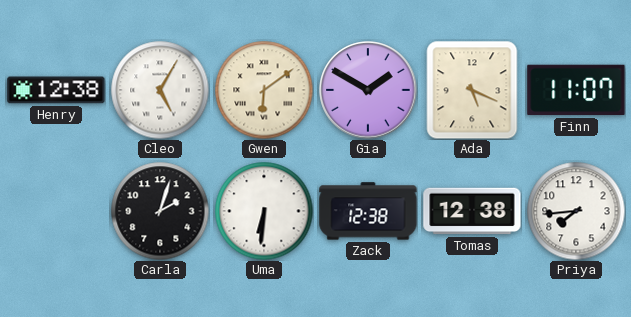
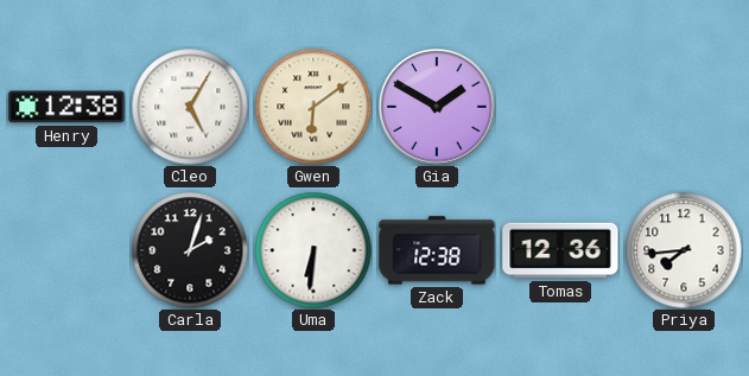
Ada: 5:19 -> none
Finn: 11:07 -> none
Tomas: 12:38 -> 12:36
